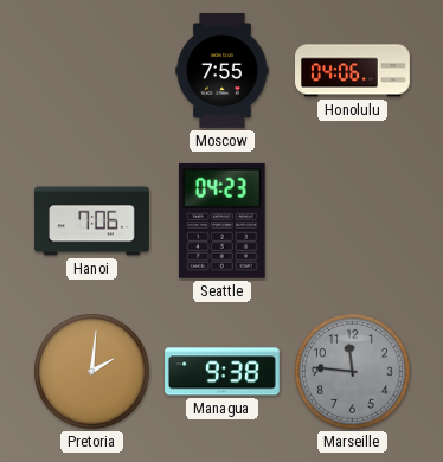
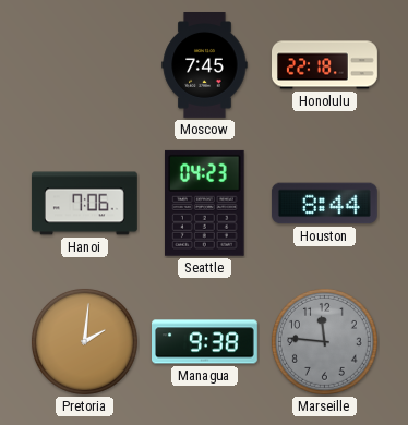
Moscow: 7:55 -> 7:45
Honolulu: 04:06 -> 22:18
Houston: none -> 8:44
